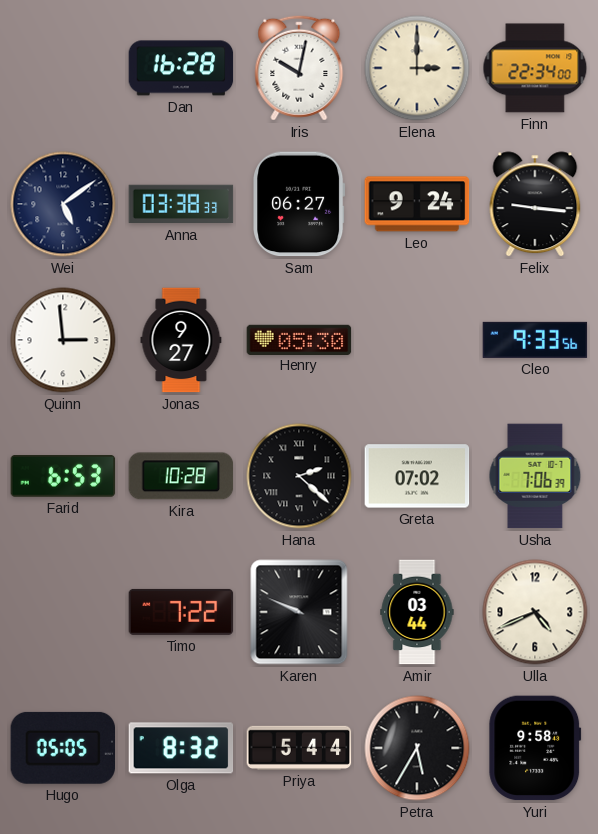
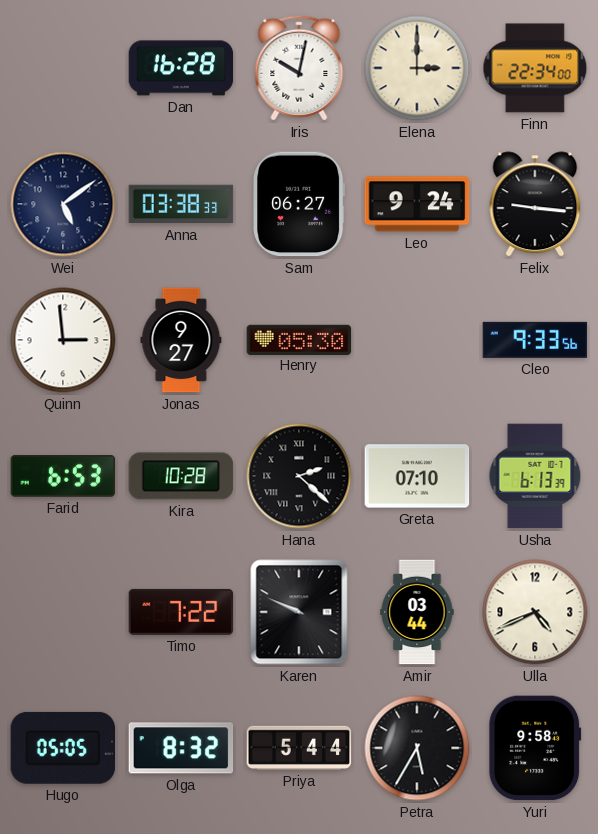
Greta: 07:02 -> 07:10
Usha: 7:06 -> 6:13
